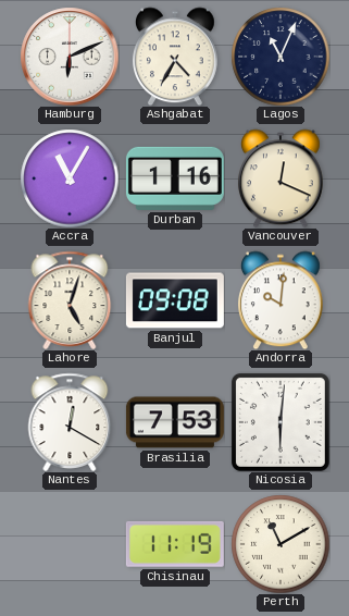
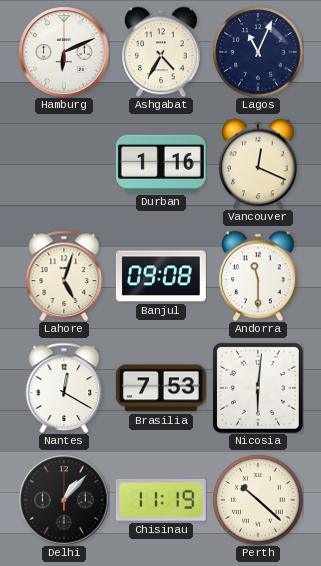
Accra: 11:05 -> none
Andorra: 10:01 -> 11:30
Delhi: none -> 1:07
Perth: 11:10 -> 10:22
